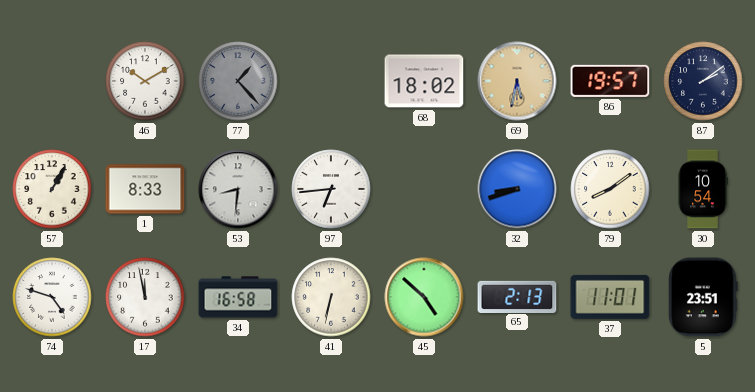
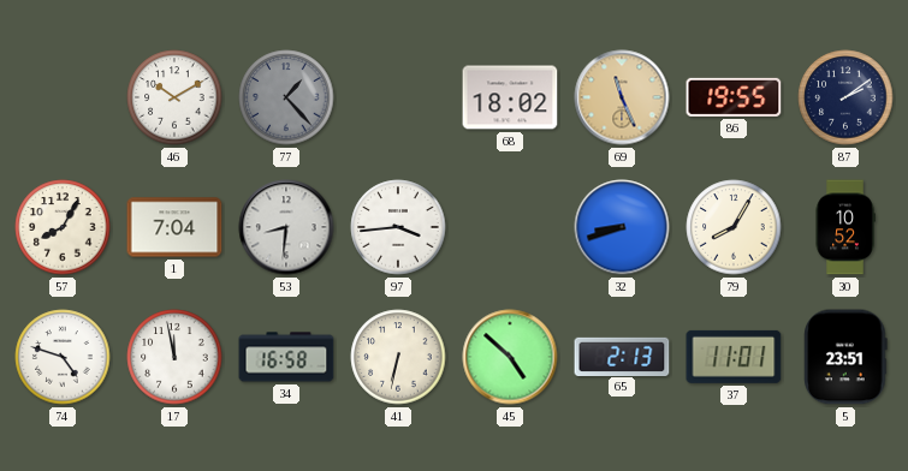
69: 5:32 -> 11:26
86: 19:57 -> 19:55
57: 1:05 -> 8:05
1: 8:33 -> 7:04
97: 6:44 -> 3:44
79: 8:09 -> 8:05
30: 10:54 -> 10:52
